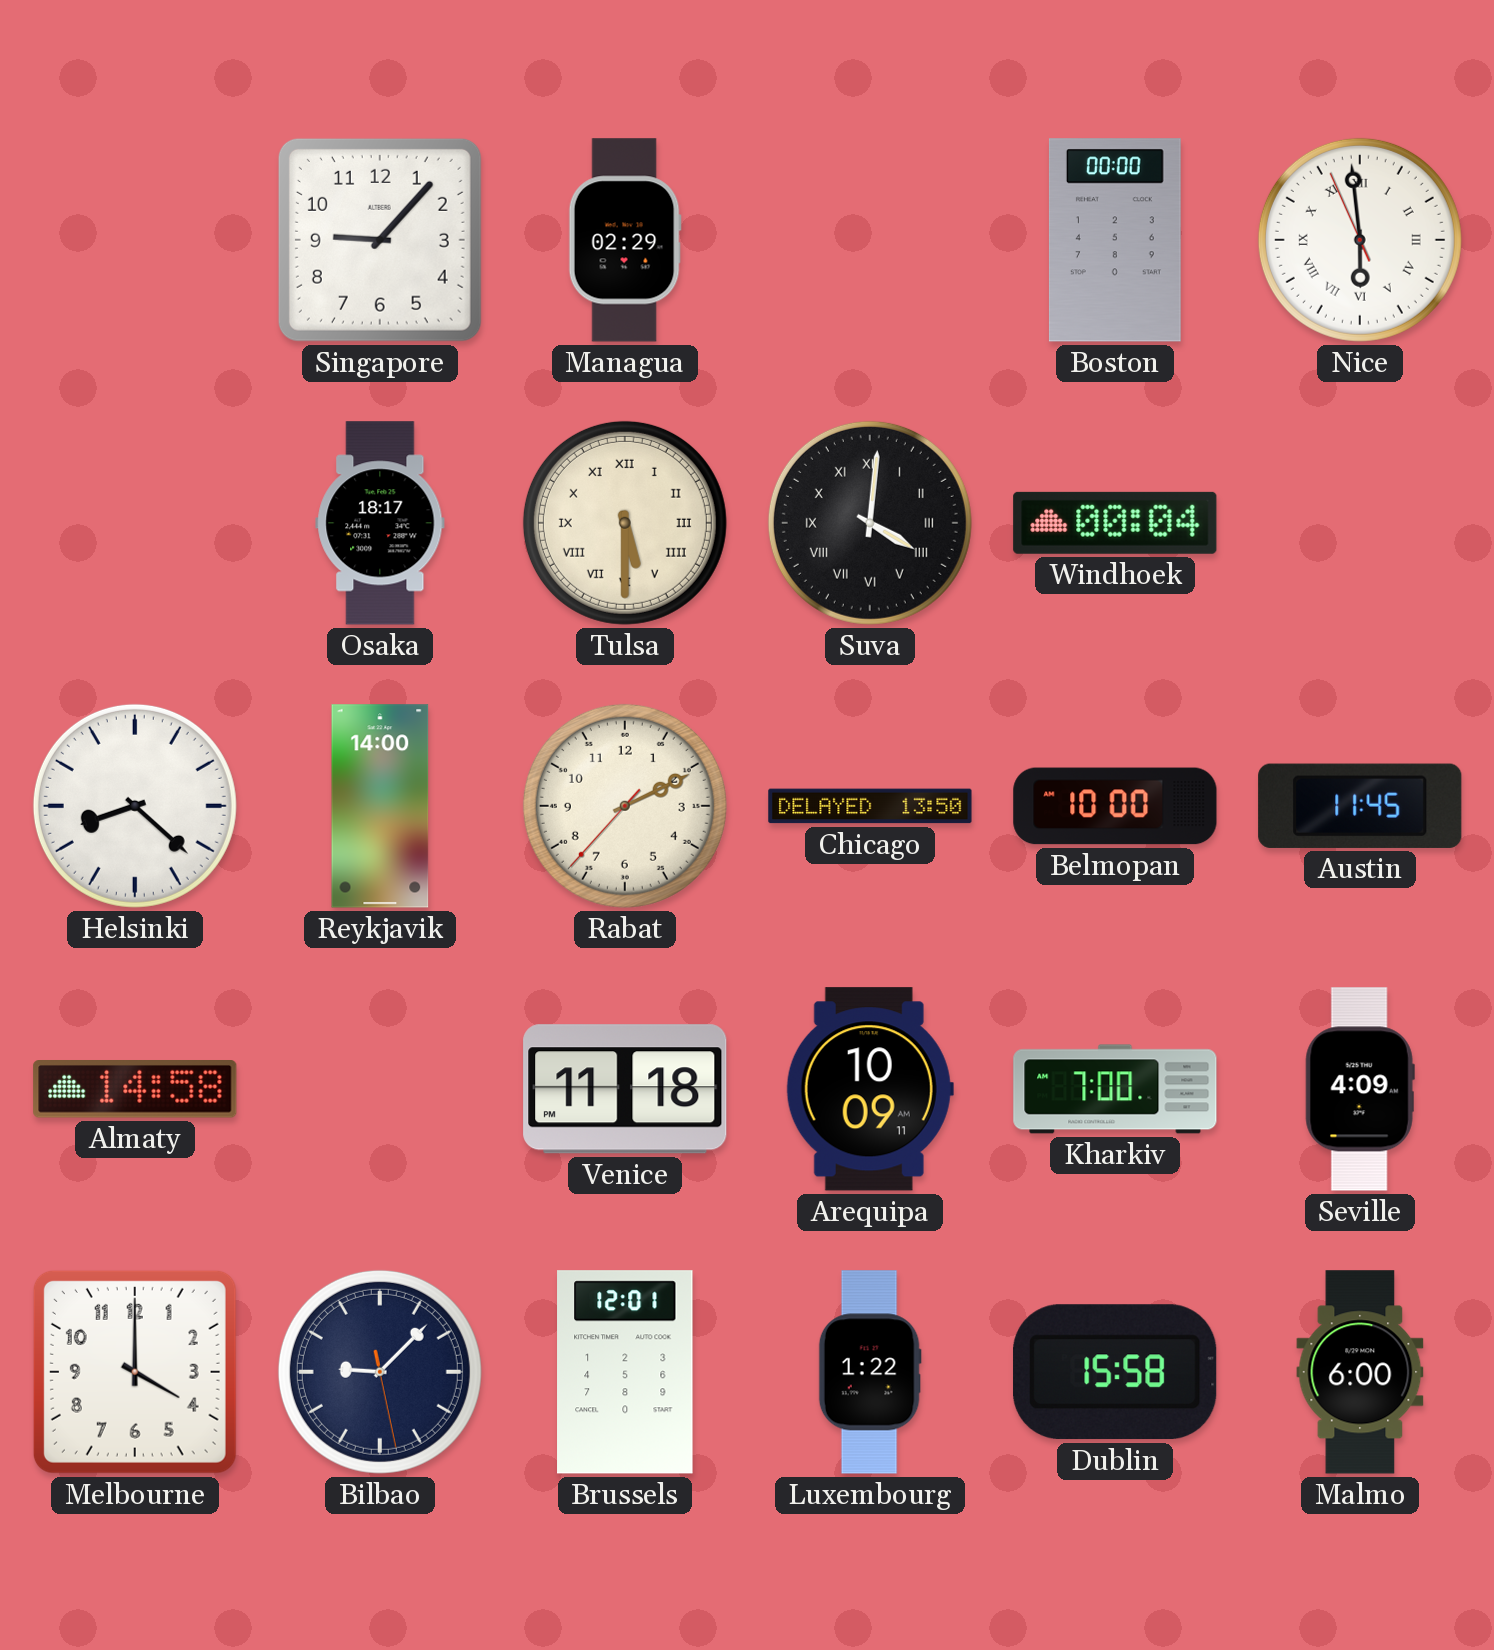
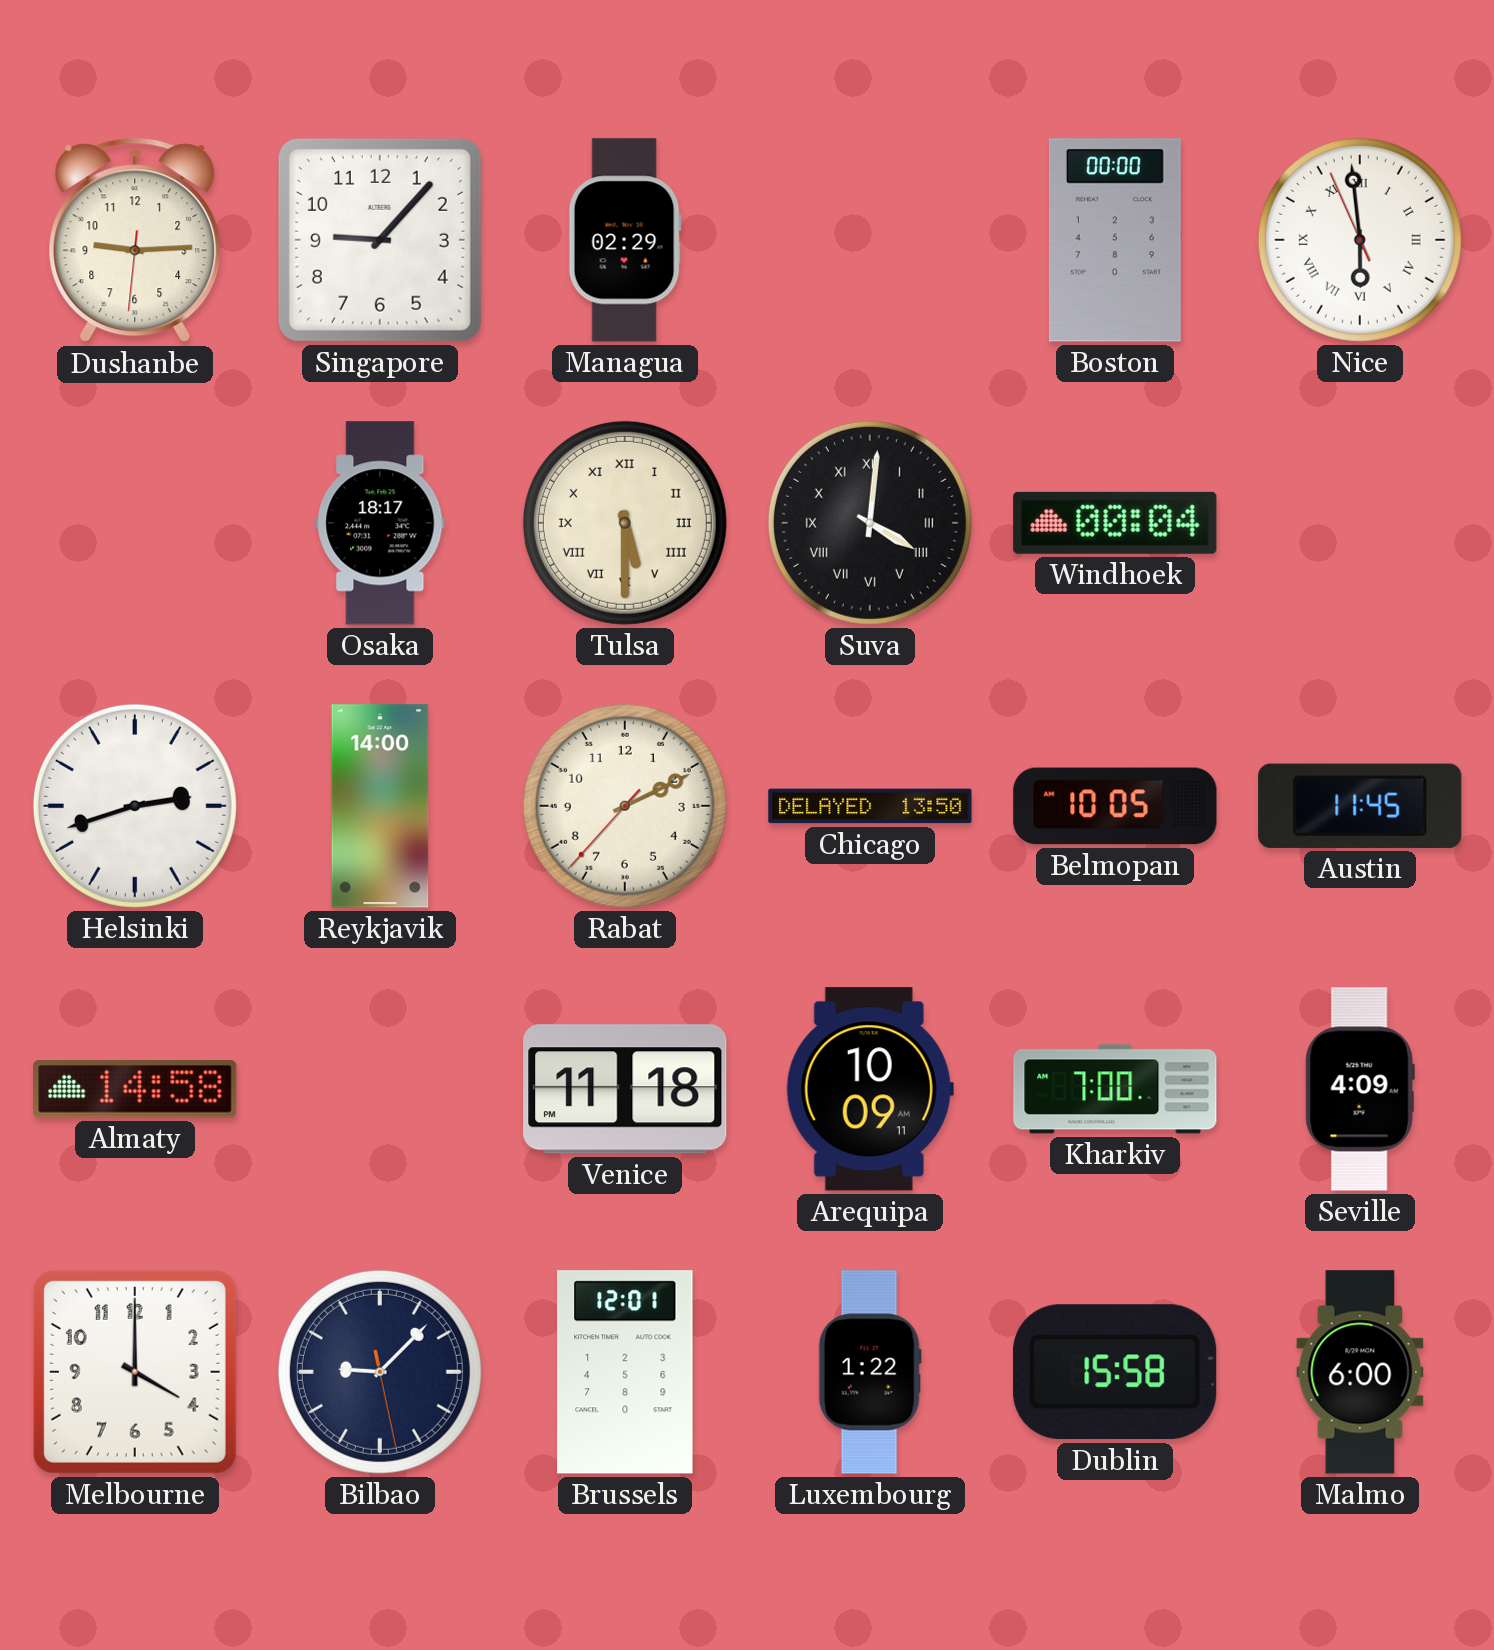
Dushanbe: none -> 9:14
Helsinki: 8:22 -> 2:42
Belmopan: 10:00 -> 10:05
